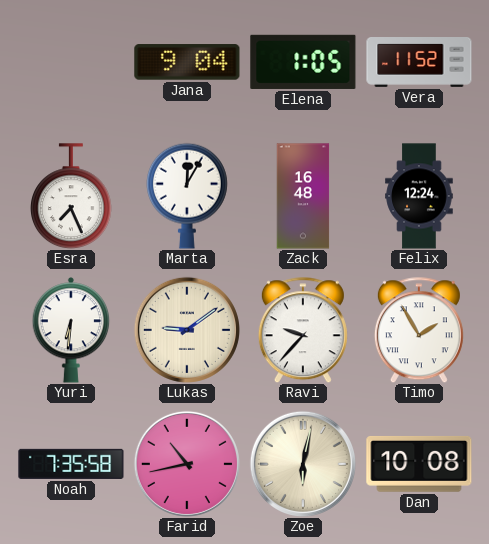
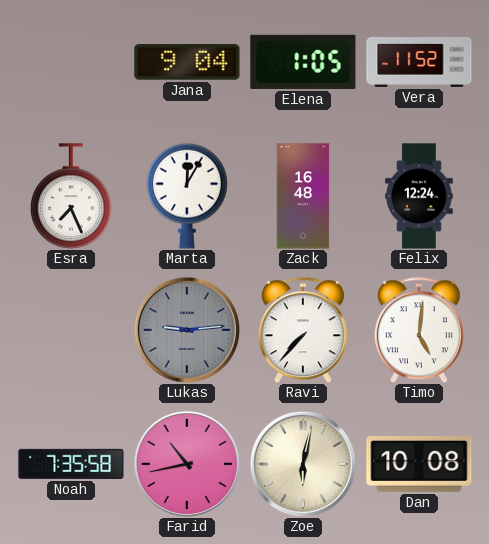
Yuri: 6:31 -> none
Lukas: 9:09 -> 9:14
Lukas dial: cream -> grey
Ravi: 9:37 -> 7:37
Timo: 1:55 -> 5:01
